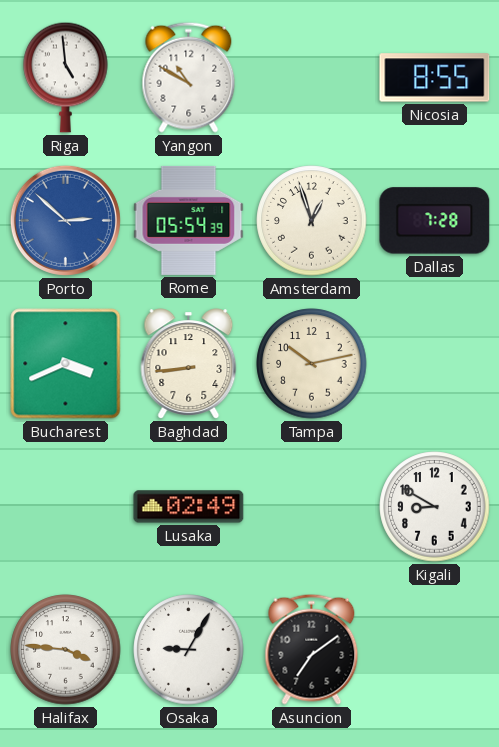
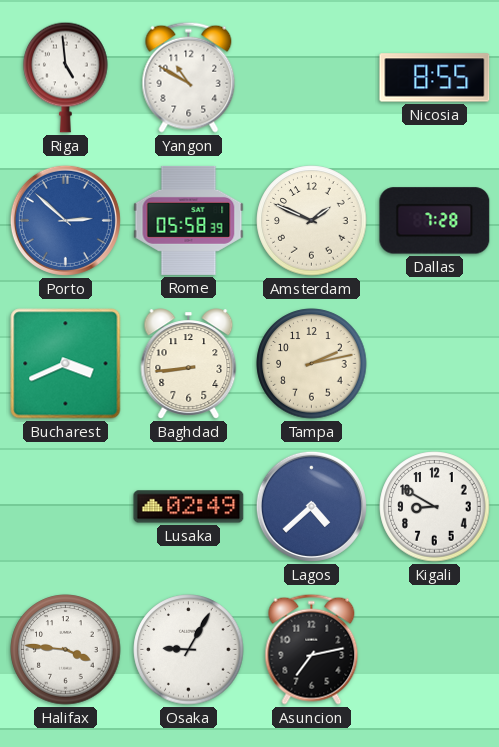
Rome: 05:54 -> 05:58
Amsterdam: 12:57 -> 1:49
Tampa: 10:13 -> 2:13
Lagos: none -> 4:38
Asuncion: 7:09 -> 7:13
